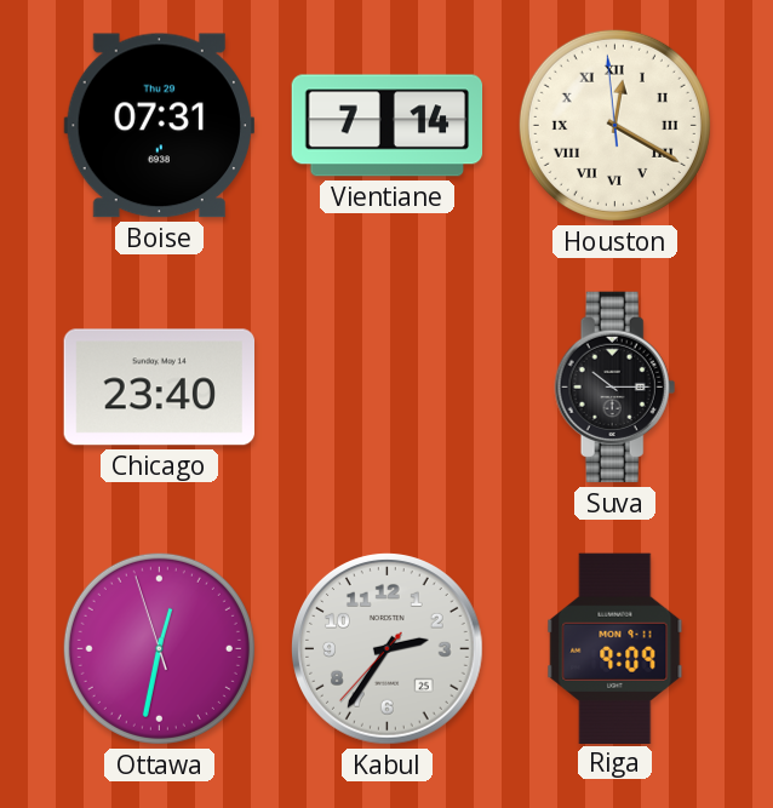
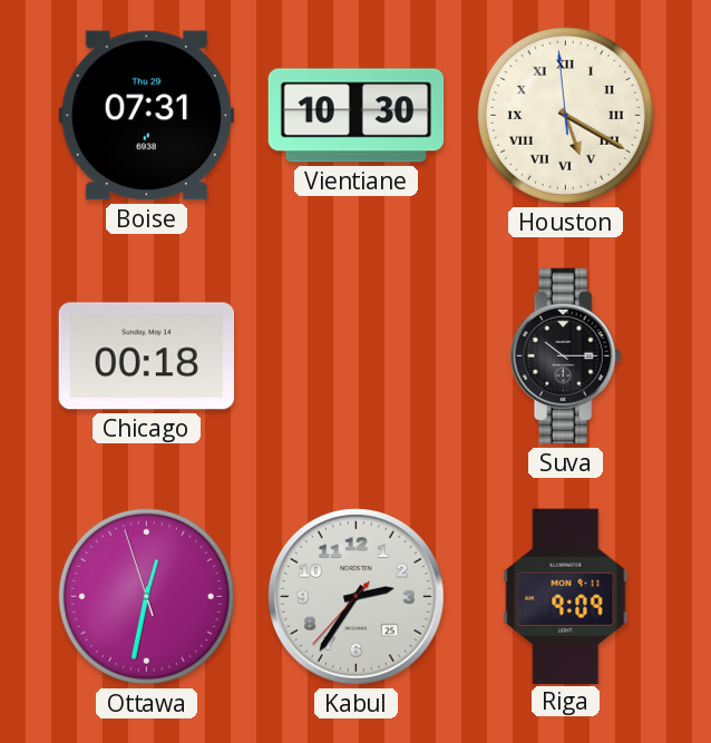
Vientiane: 7:14 -> 10:30
Houston: 12:19 -> 5:19
Chicago: 23:40 -> 00:18
